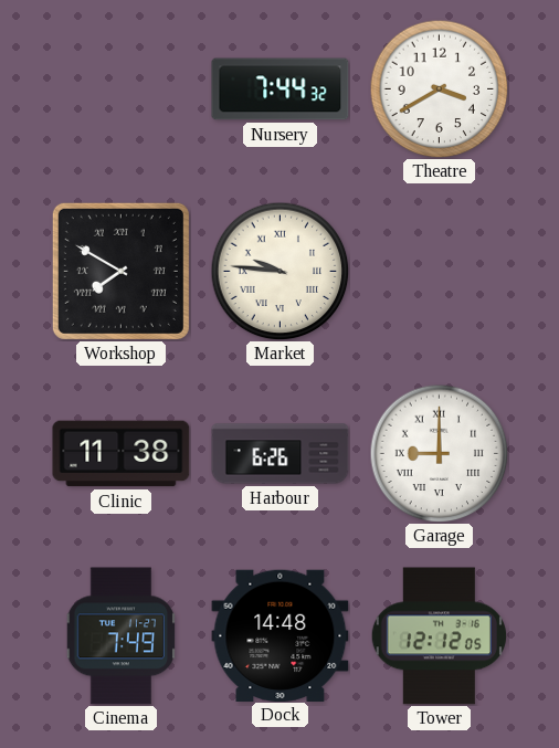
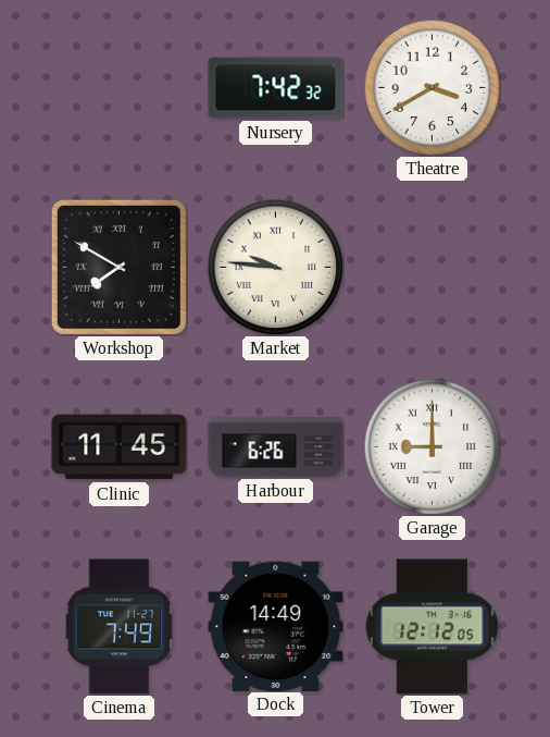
Nursery: 7:44 -> 7:42
Clinic: 11:38 -> 11:45
Dock: 14:48 -> 14:49
